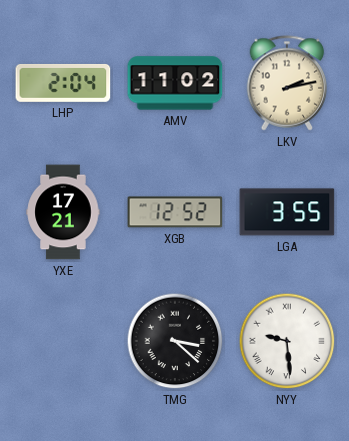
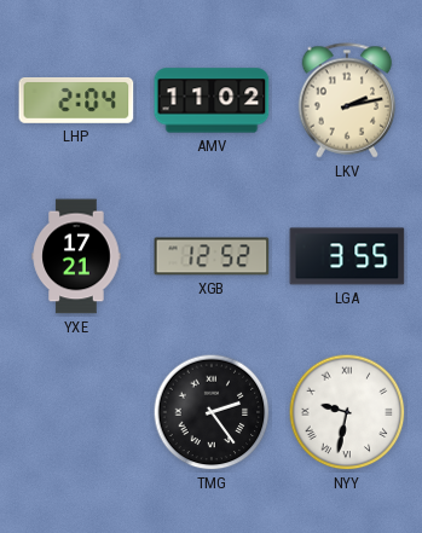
TMG: 3:22 -> 2:24
NYY: 9:29 -> 9:32
